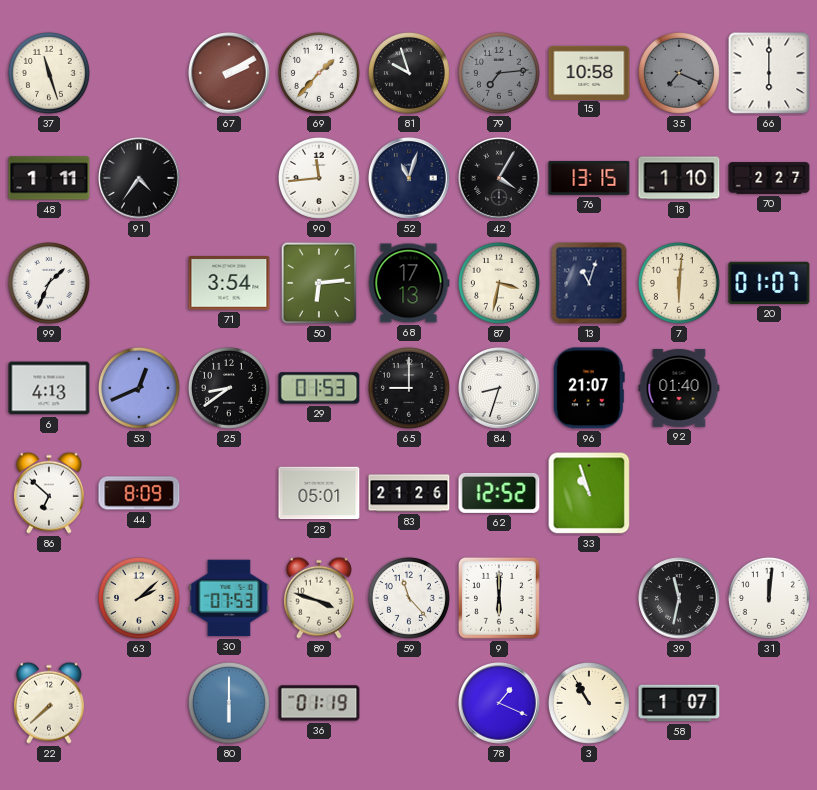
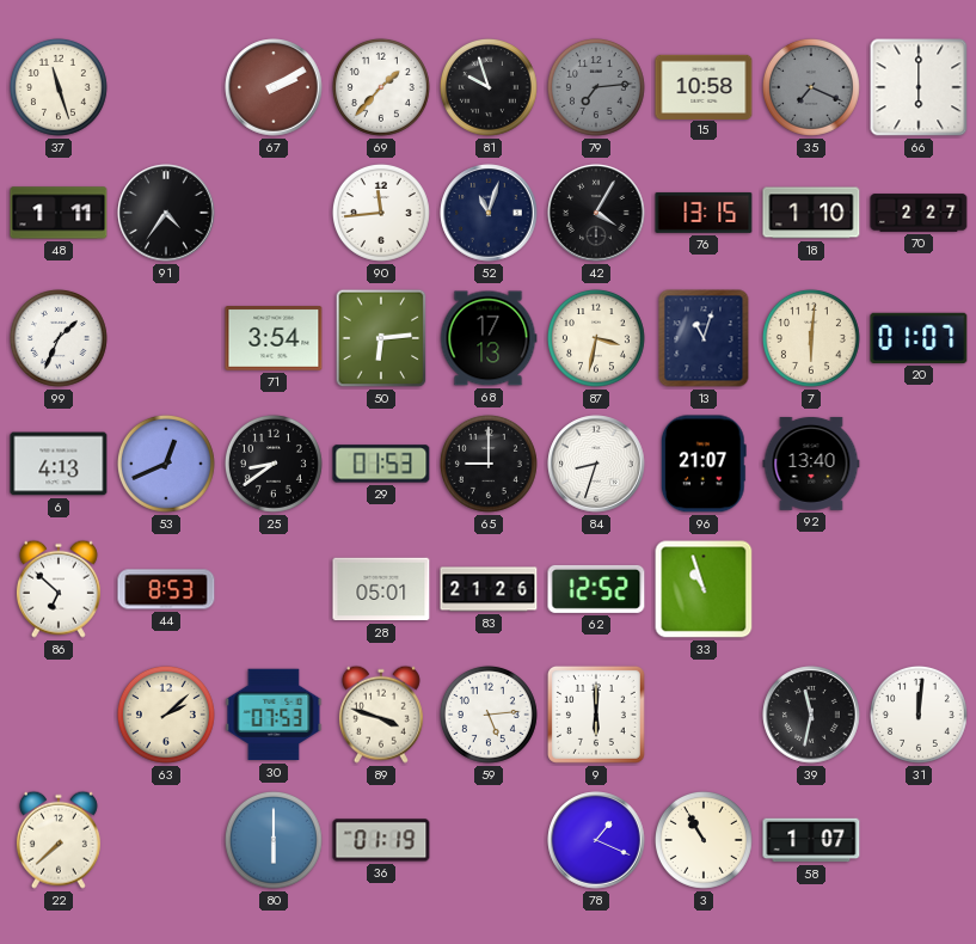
92: 01:40 -> 13:40
44: 8:09 -> 8:53
59: 11:23 -> 5:14
